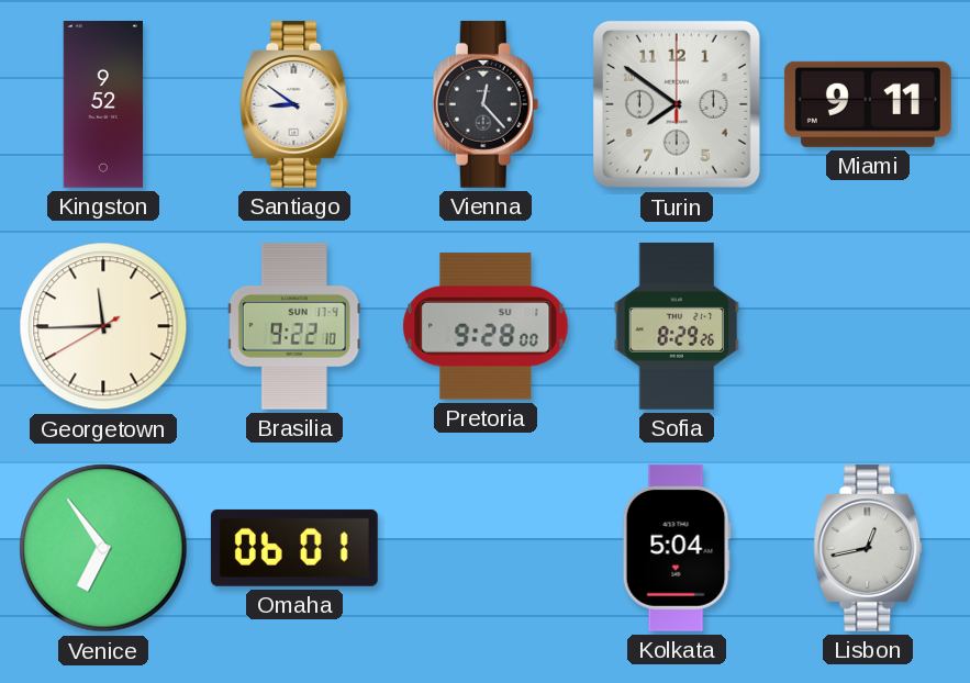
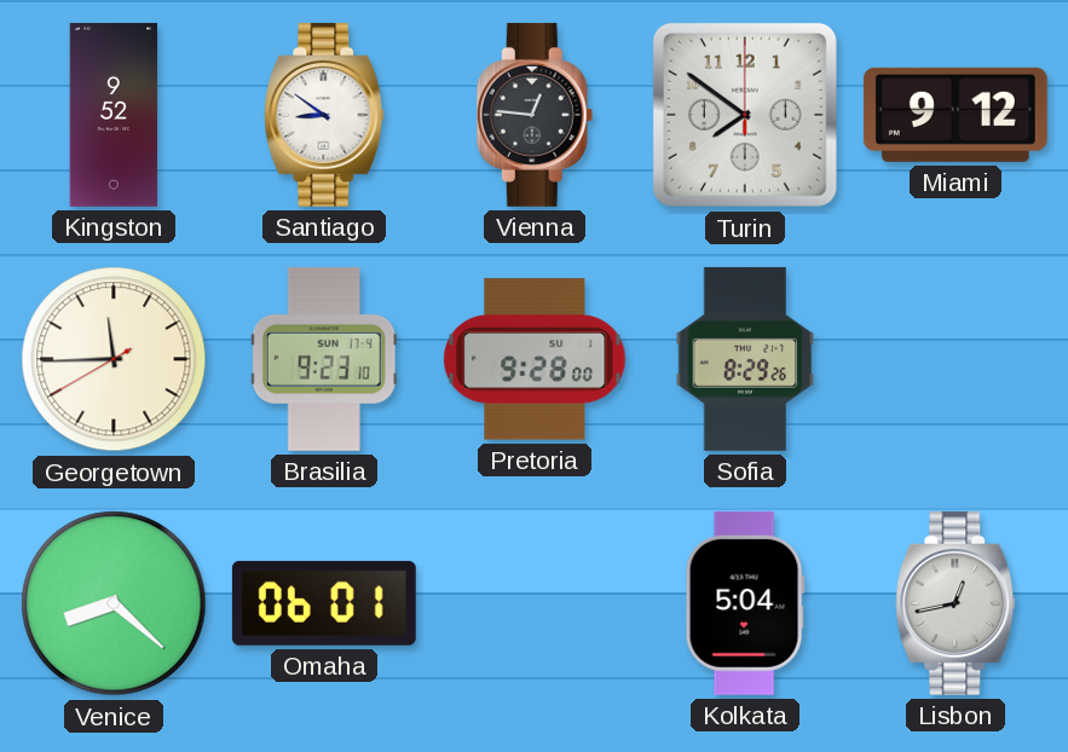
Vienna: 12:23 -> 12:46
Miami: 9:11 -> 9:12
Brasilia: 9:22 -> 9:23
Venice: 6:54 -> 8:22
